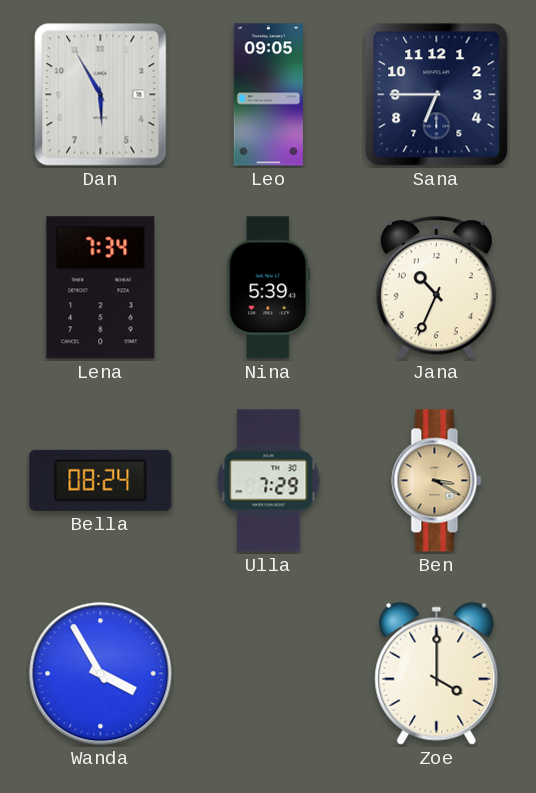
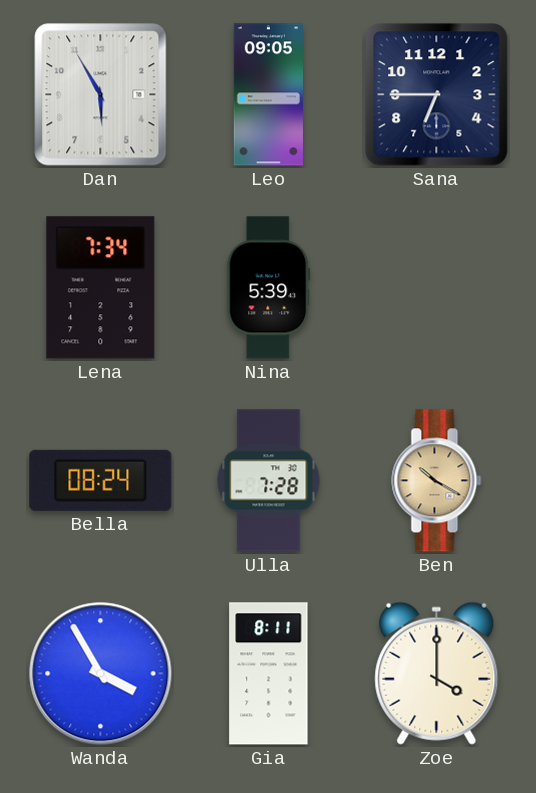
Jana: 10:34 -> none
Ulla: 7:29 -> 7:28
Ben: 3:20 -> 10:20
Gia: none -> 8:11
